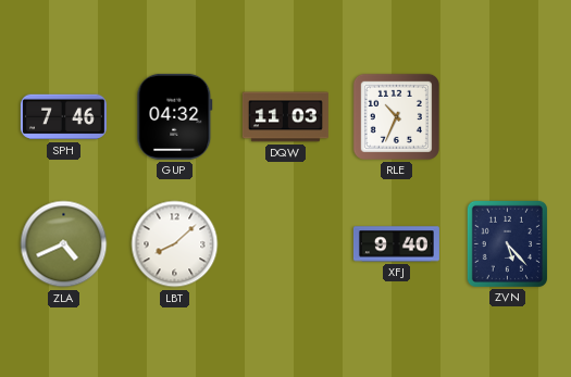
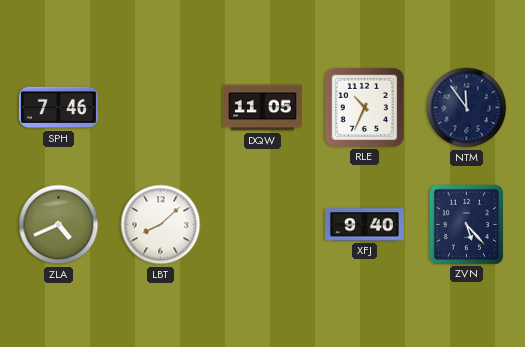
GUP: 04:32 -> none
DQW: 11:03 -> 11:05
NTM: none -> 11:54
